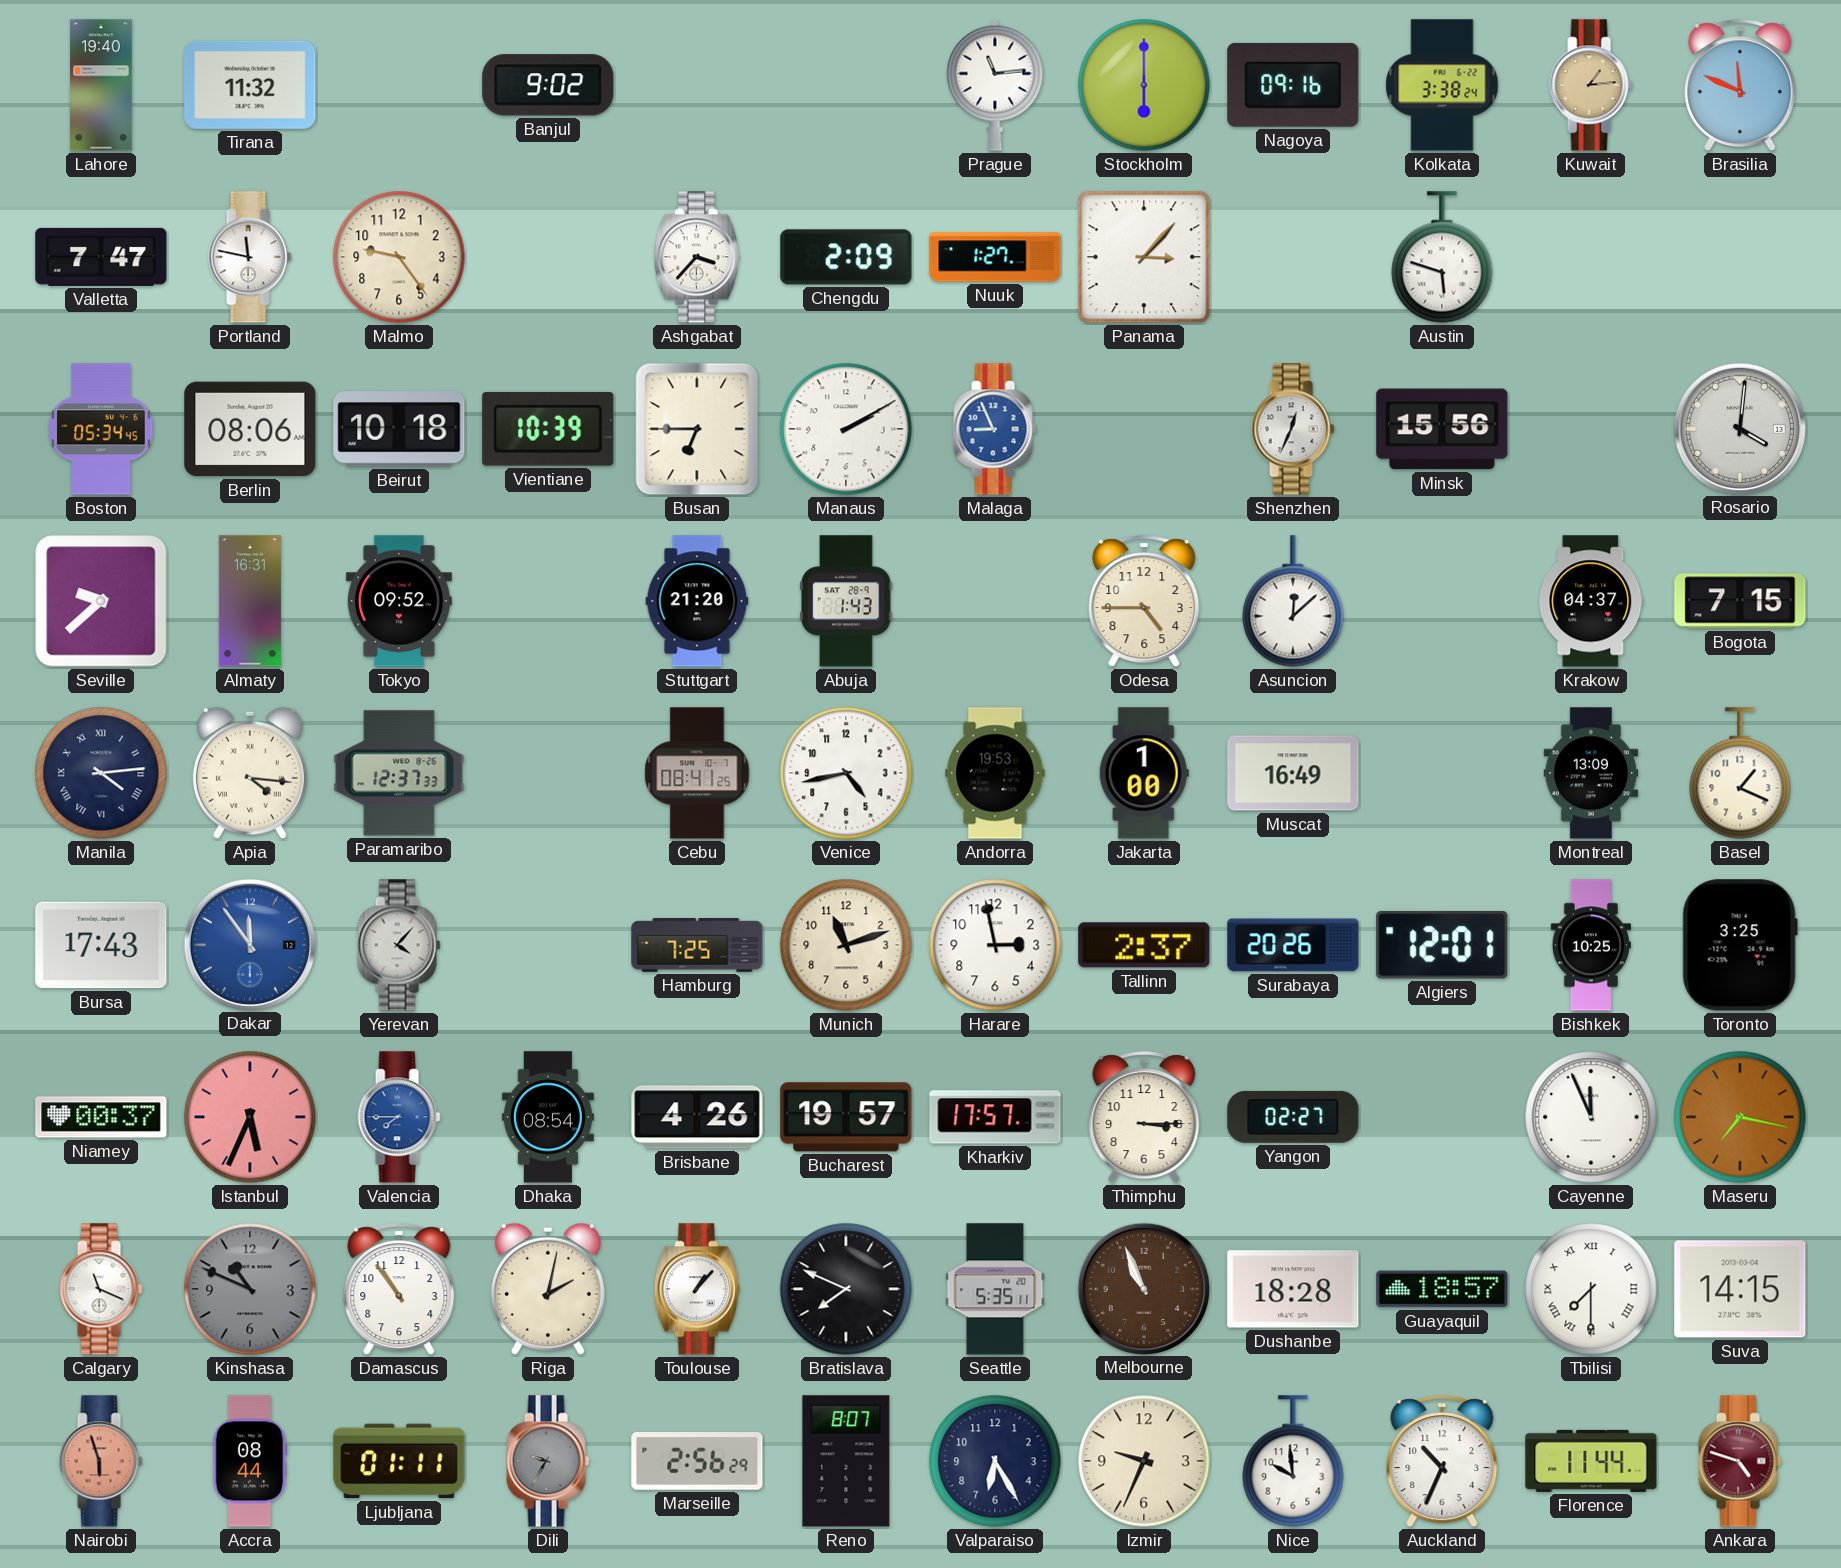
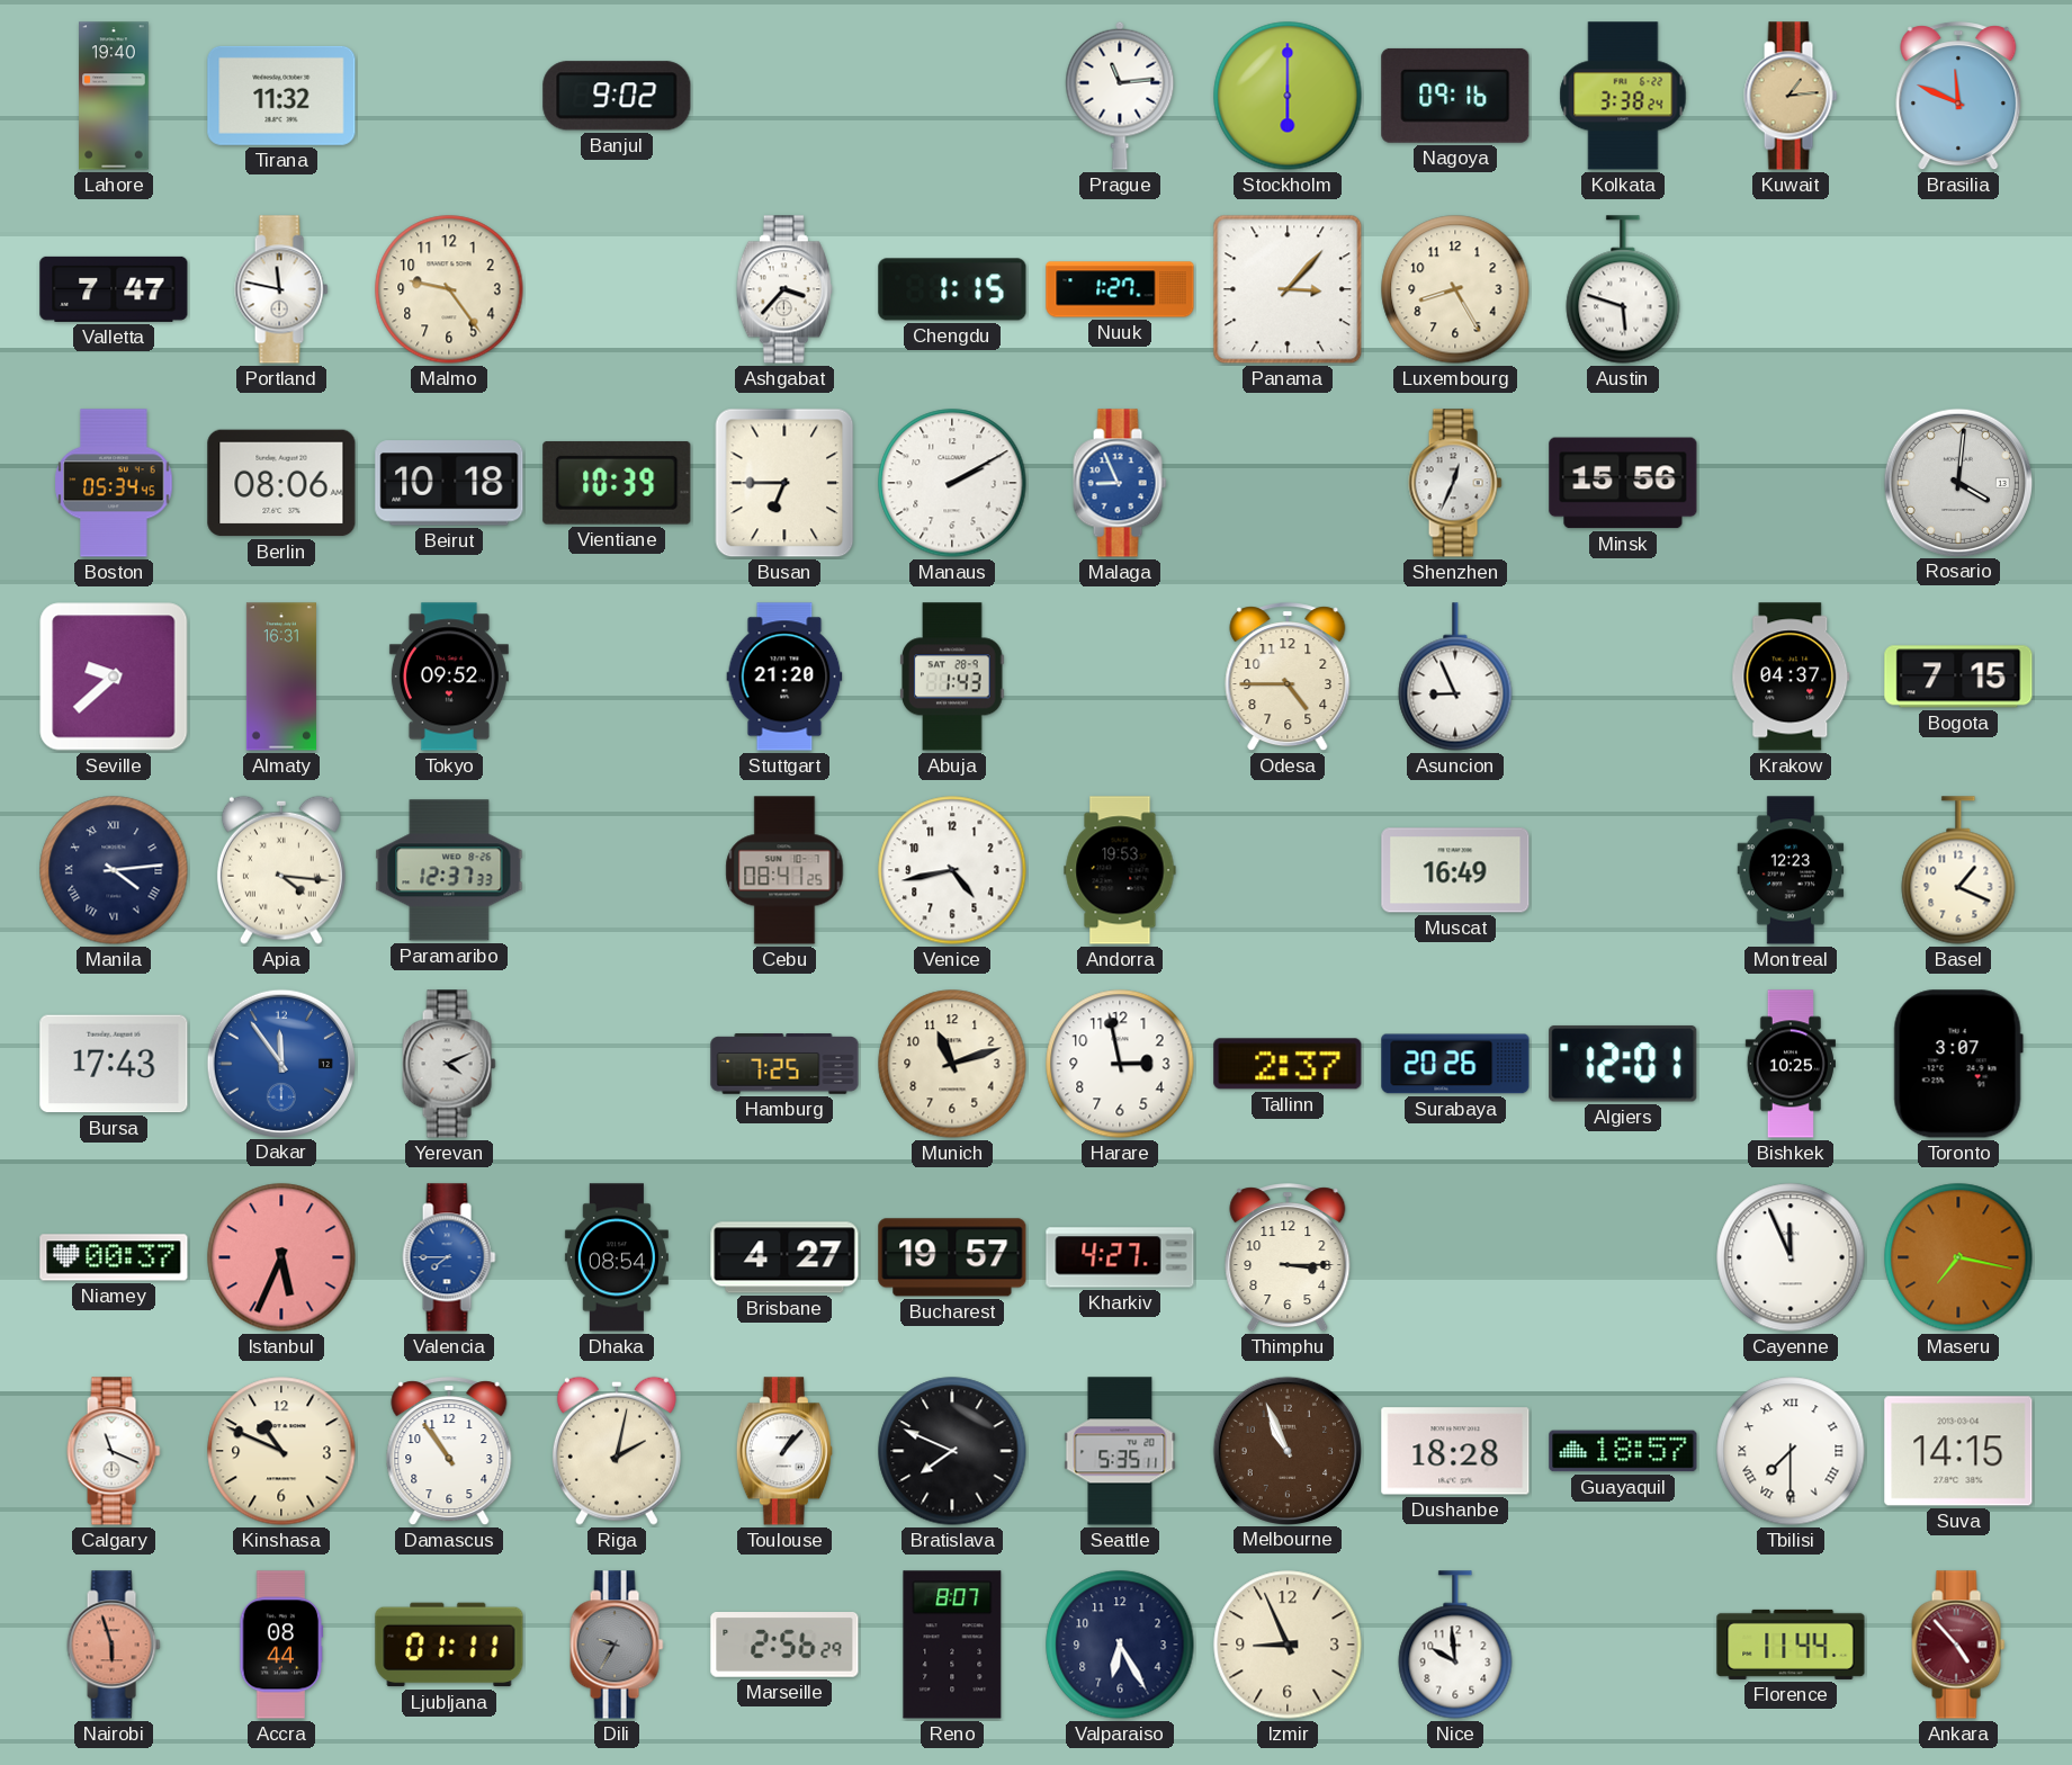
Chengdu: 2:09 -> 1:15
Luxembourg: none -> 8:25
Asuncion: 12:08 -> 8:56
Jakarta: 1:00 -> none
Montreal: 13:09 -> 12:23
Yerevan: 4:07 -> 4:11
Toronto: 3:25 -> 3:07
Brisbane: 4:26 -> 4:27
Kharkiv: 17:57 -> 4:27
Yangon: 02:27 -> none
Kinshasa dial: grey -> cream
Izmir: 9:34 -> 8:56
Auckland: 10:34 -> none
Ankara: 4:48 -> 4:53
